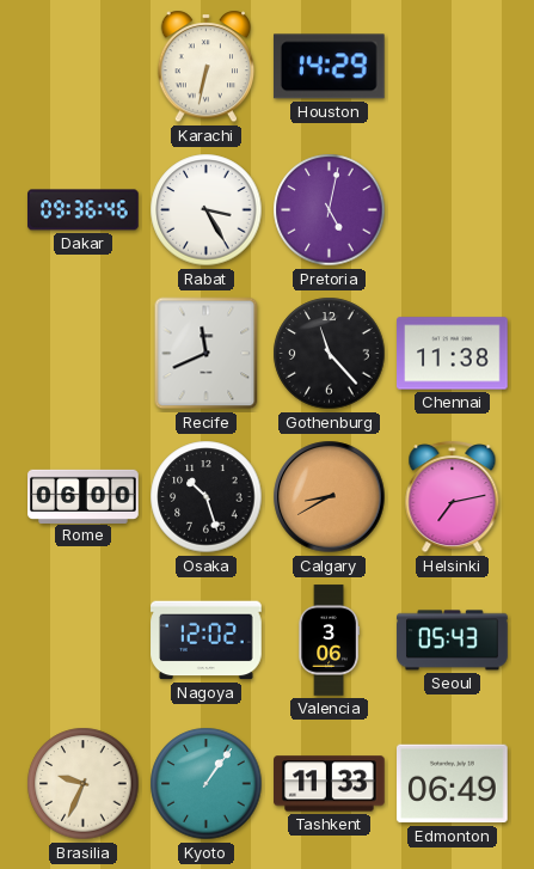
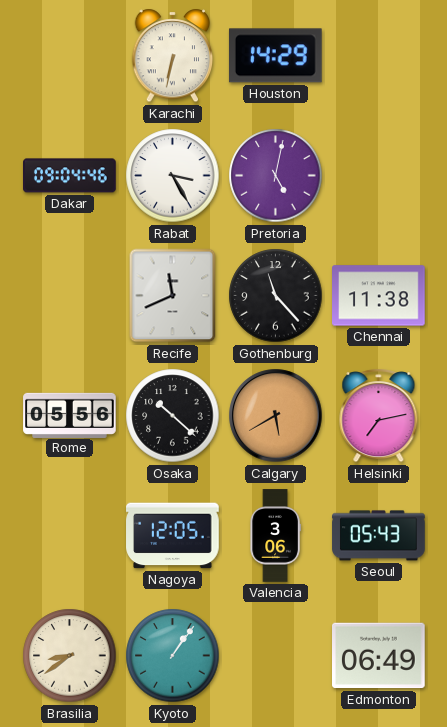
Dakar: 09:36 -> 09:04
Rome: 06:00 -> 05:56
Osaka: 10:27 -> 10:22
Calgary: 8:40 -> 5:40
Nagoya: 12:02 -> 12:05
Brasilia: 9:34 -> 8:39
Tashkent: 11:33 -> none
